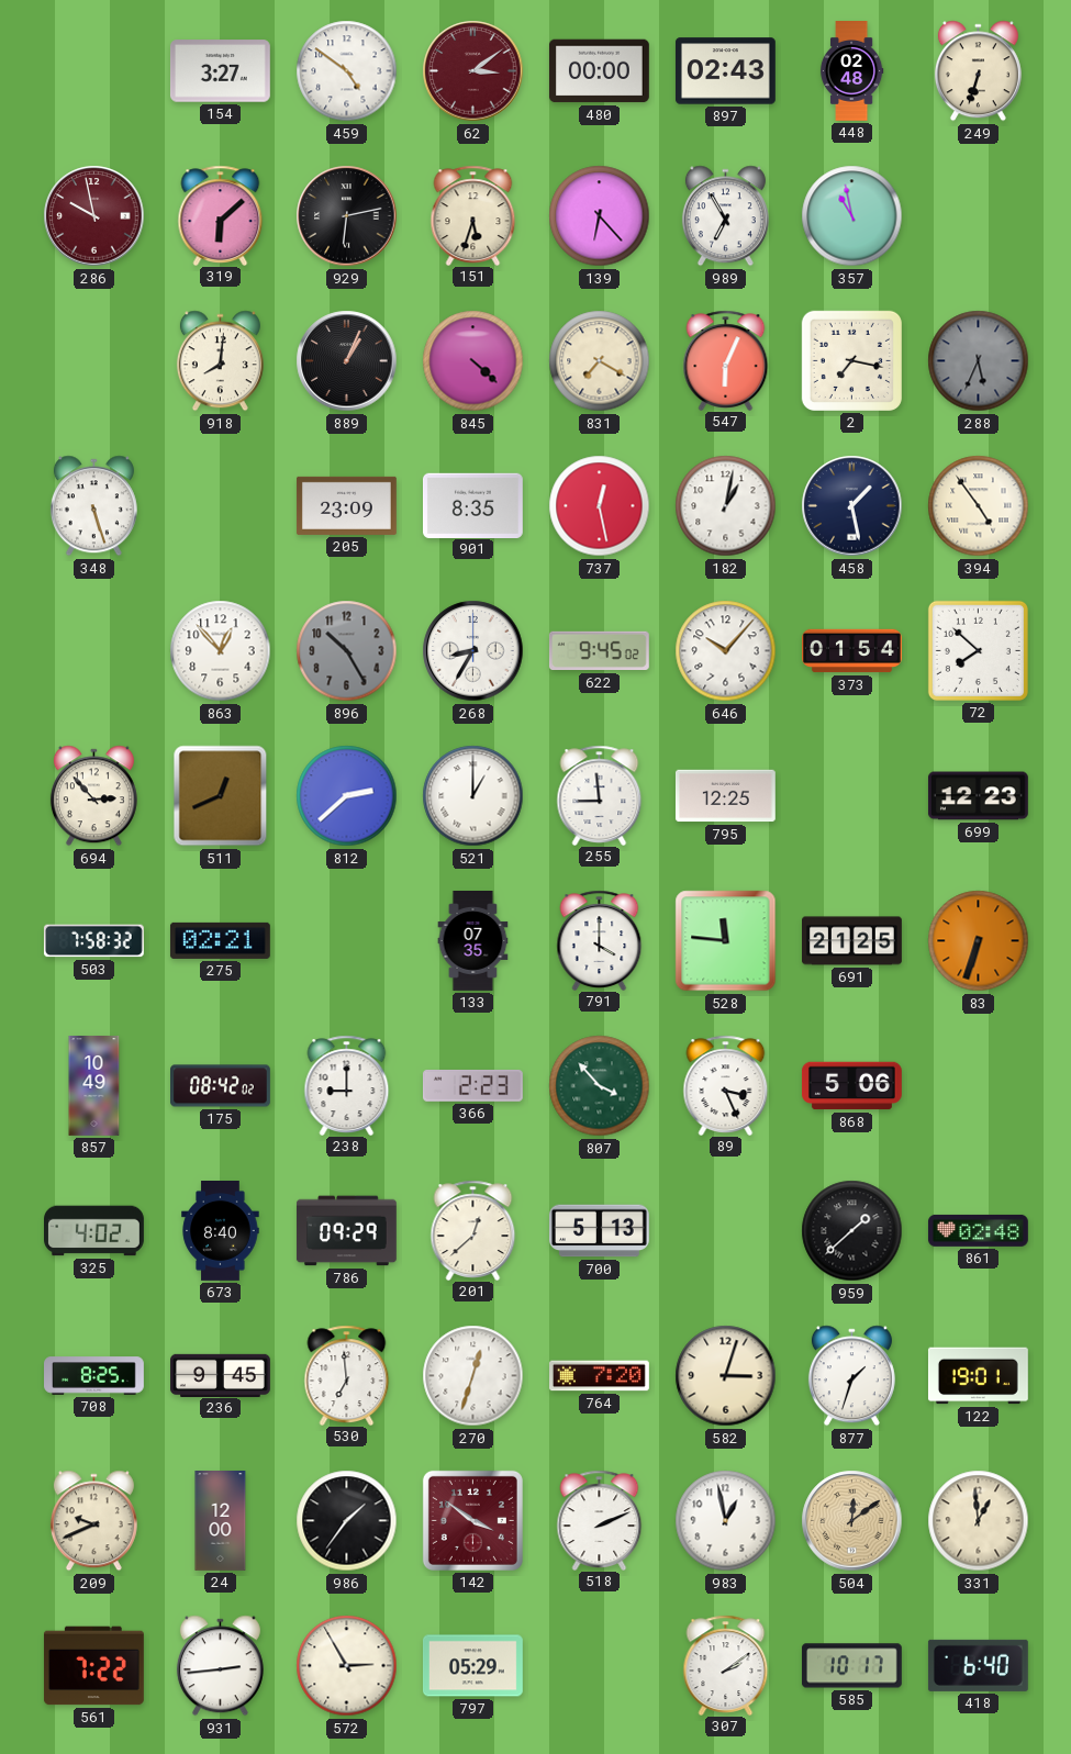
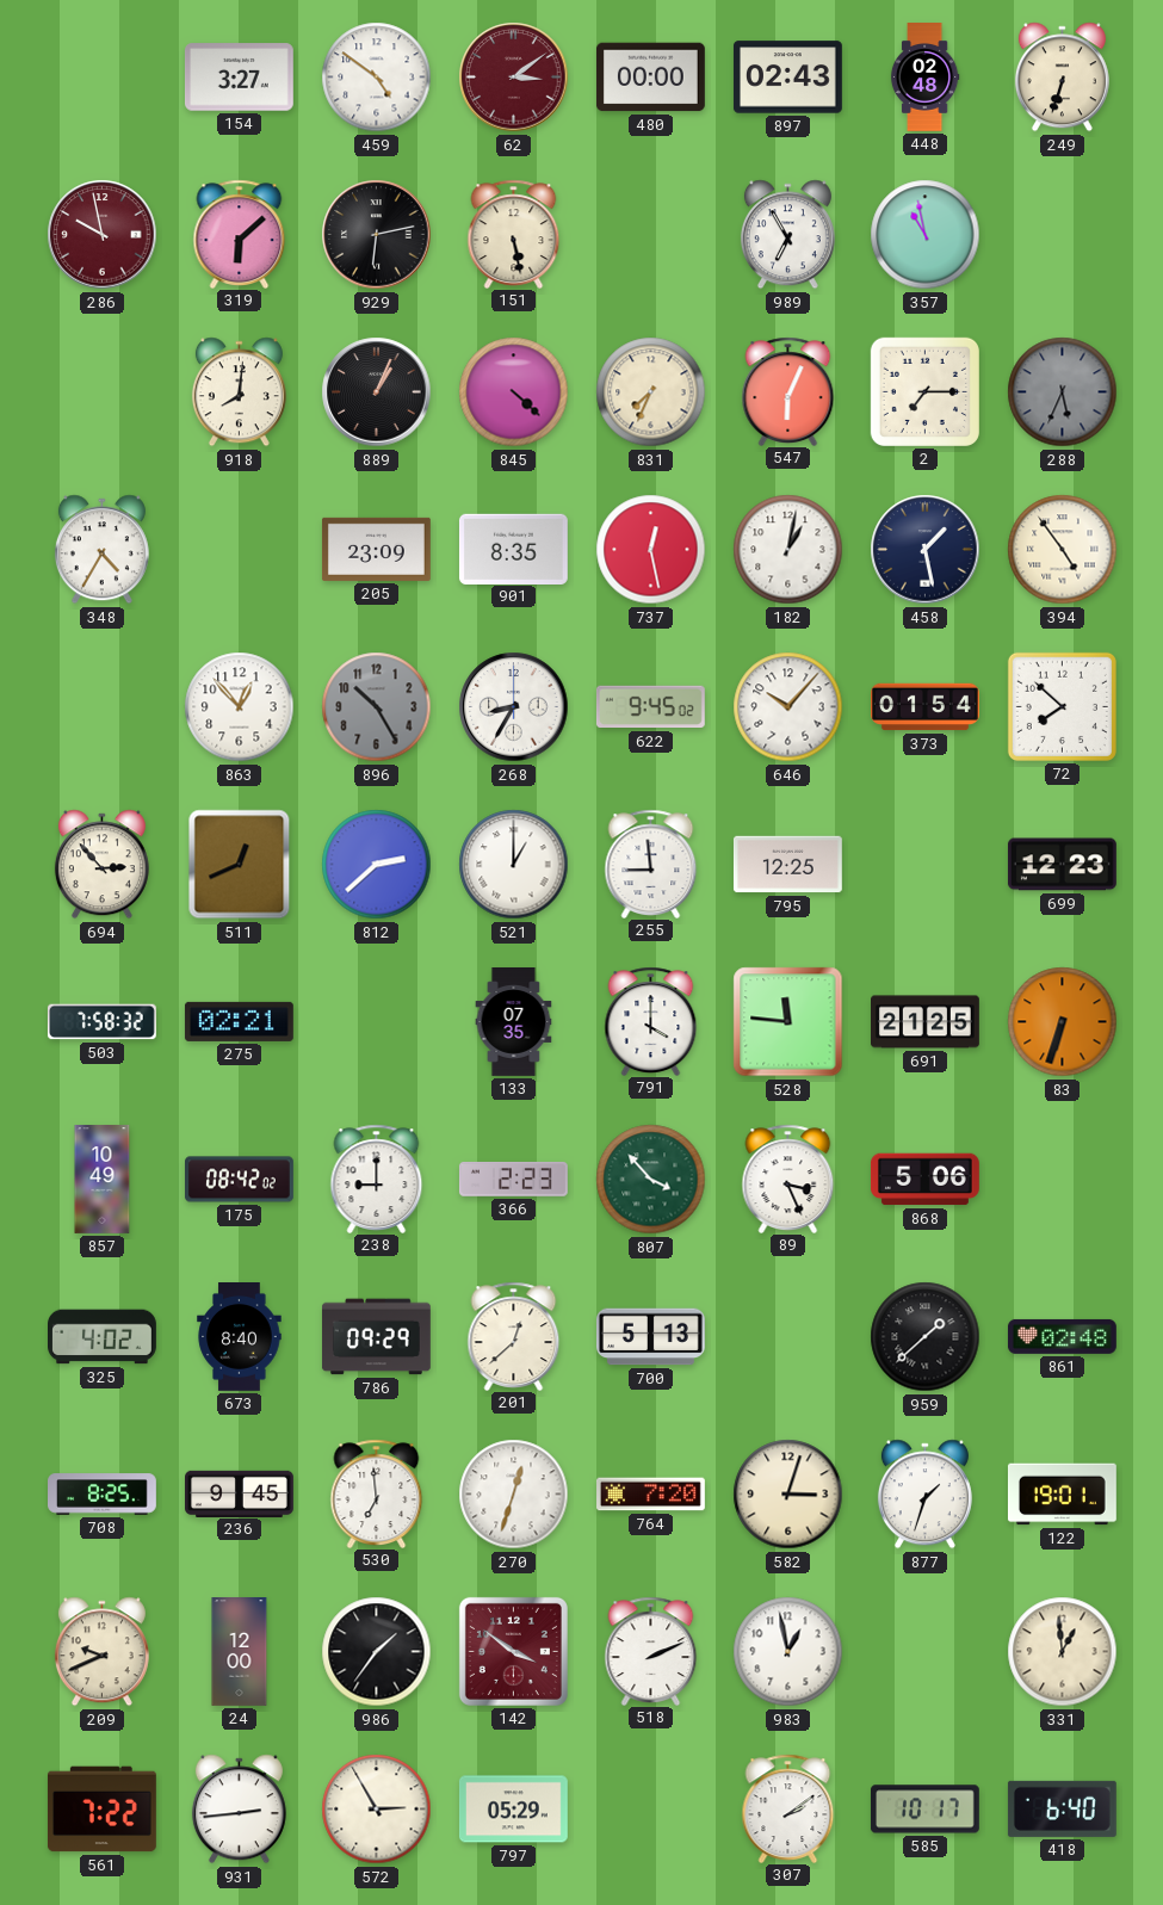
151: 5:33 -> 5:28
139: 6:23 -> none
831: 7:20 -> 7:34
2: 7:17 -> 7:15
348: 5:27 -> 4:35
504: 12:09 -> none
